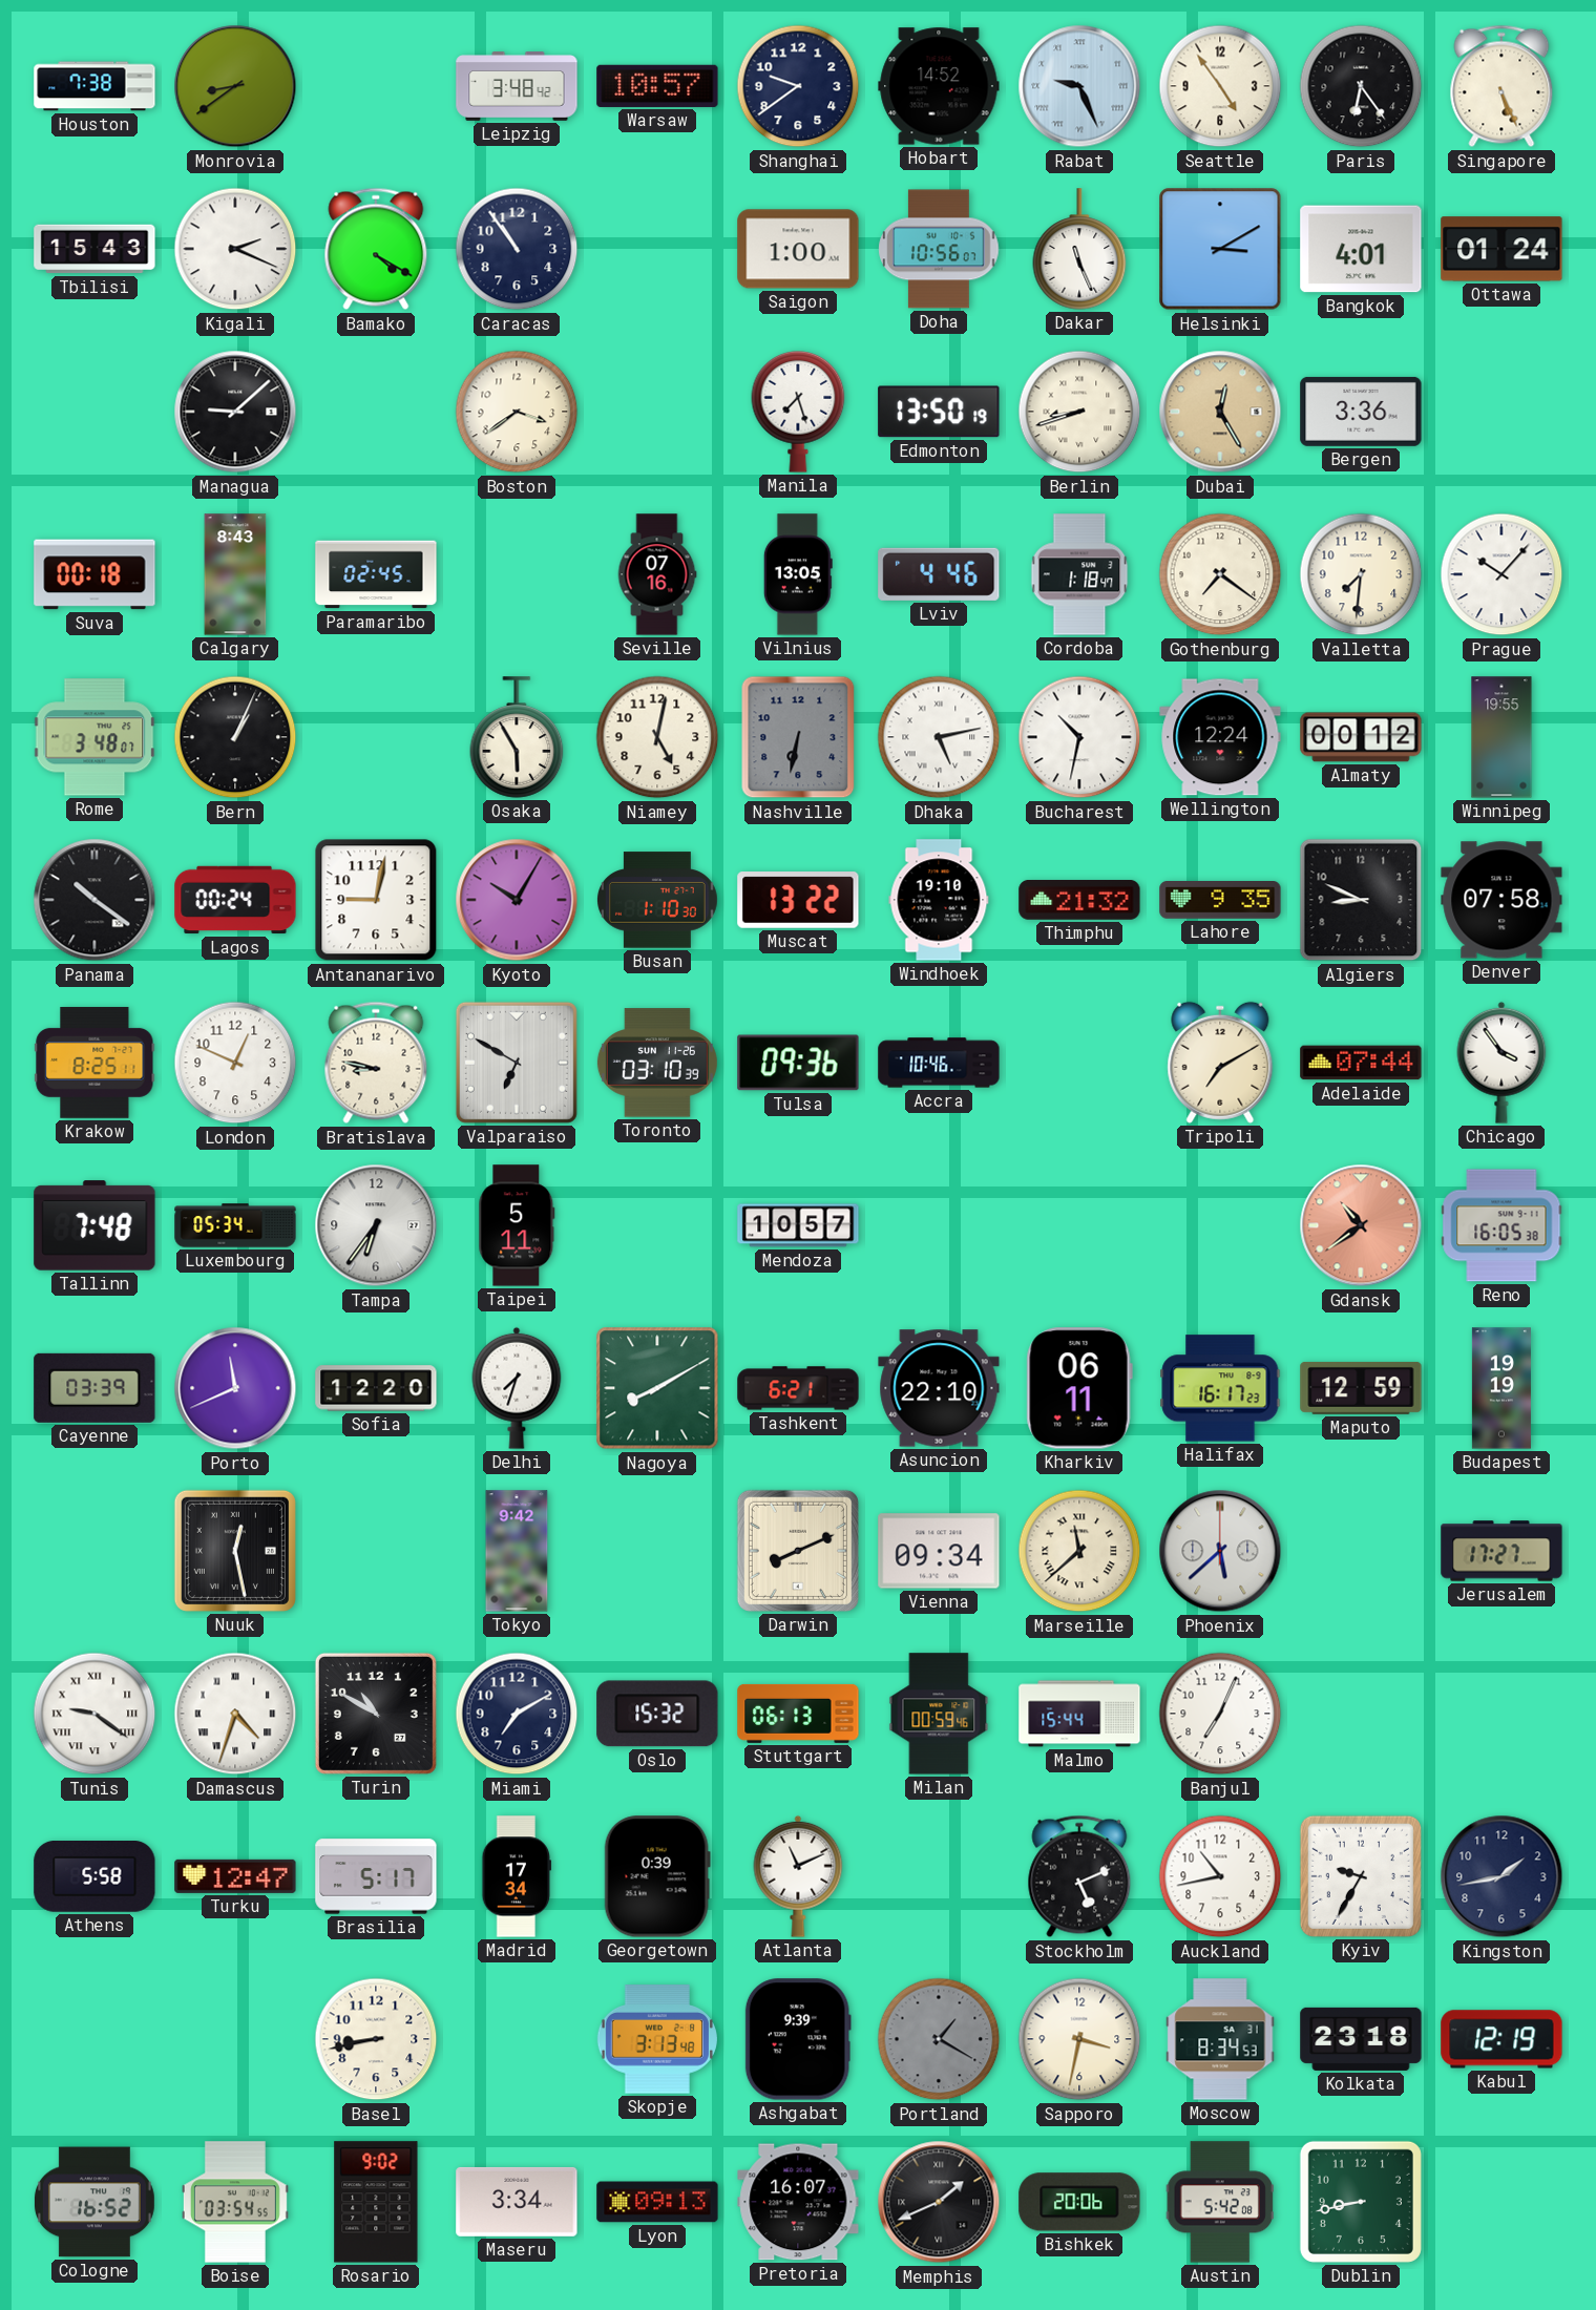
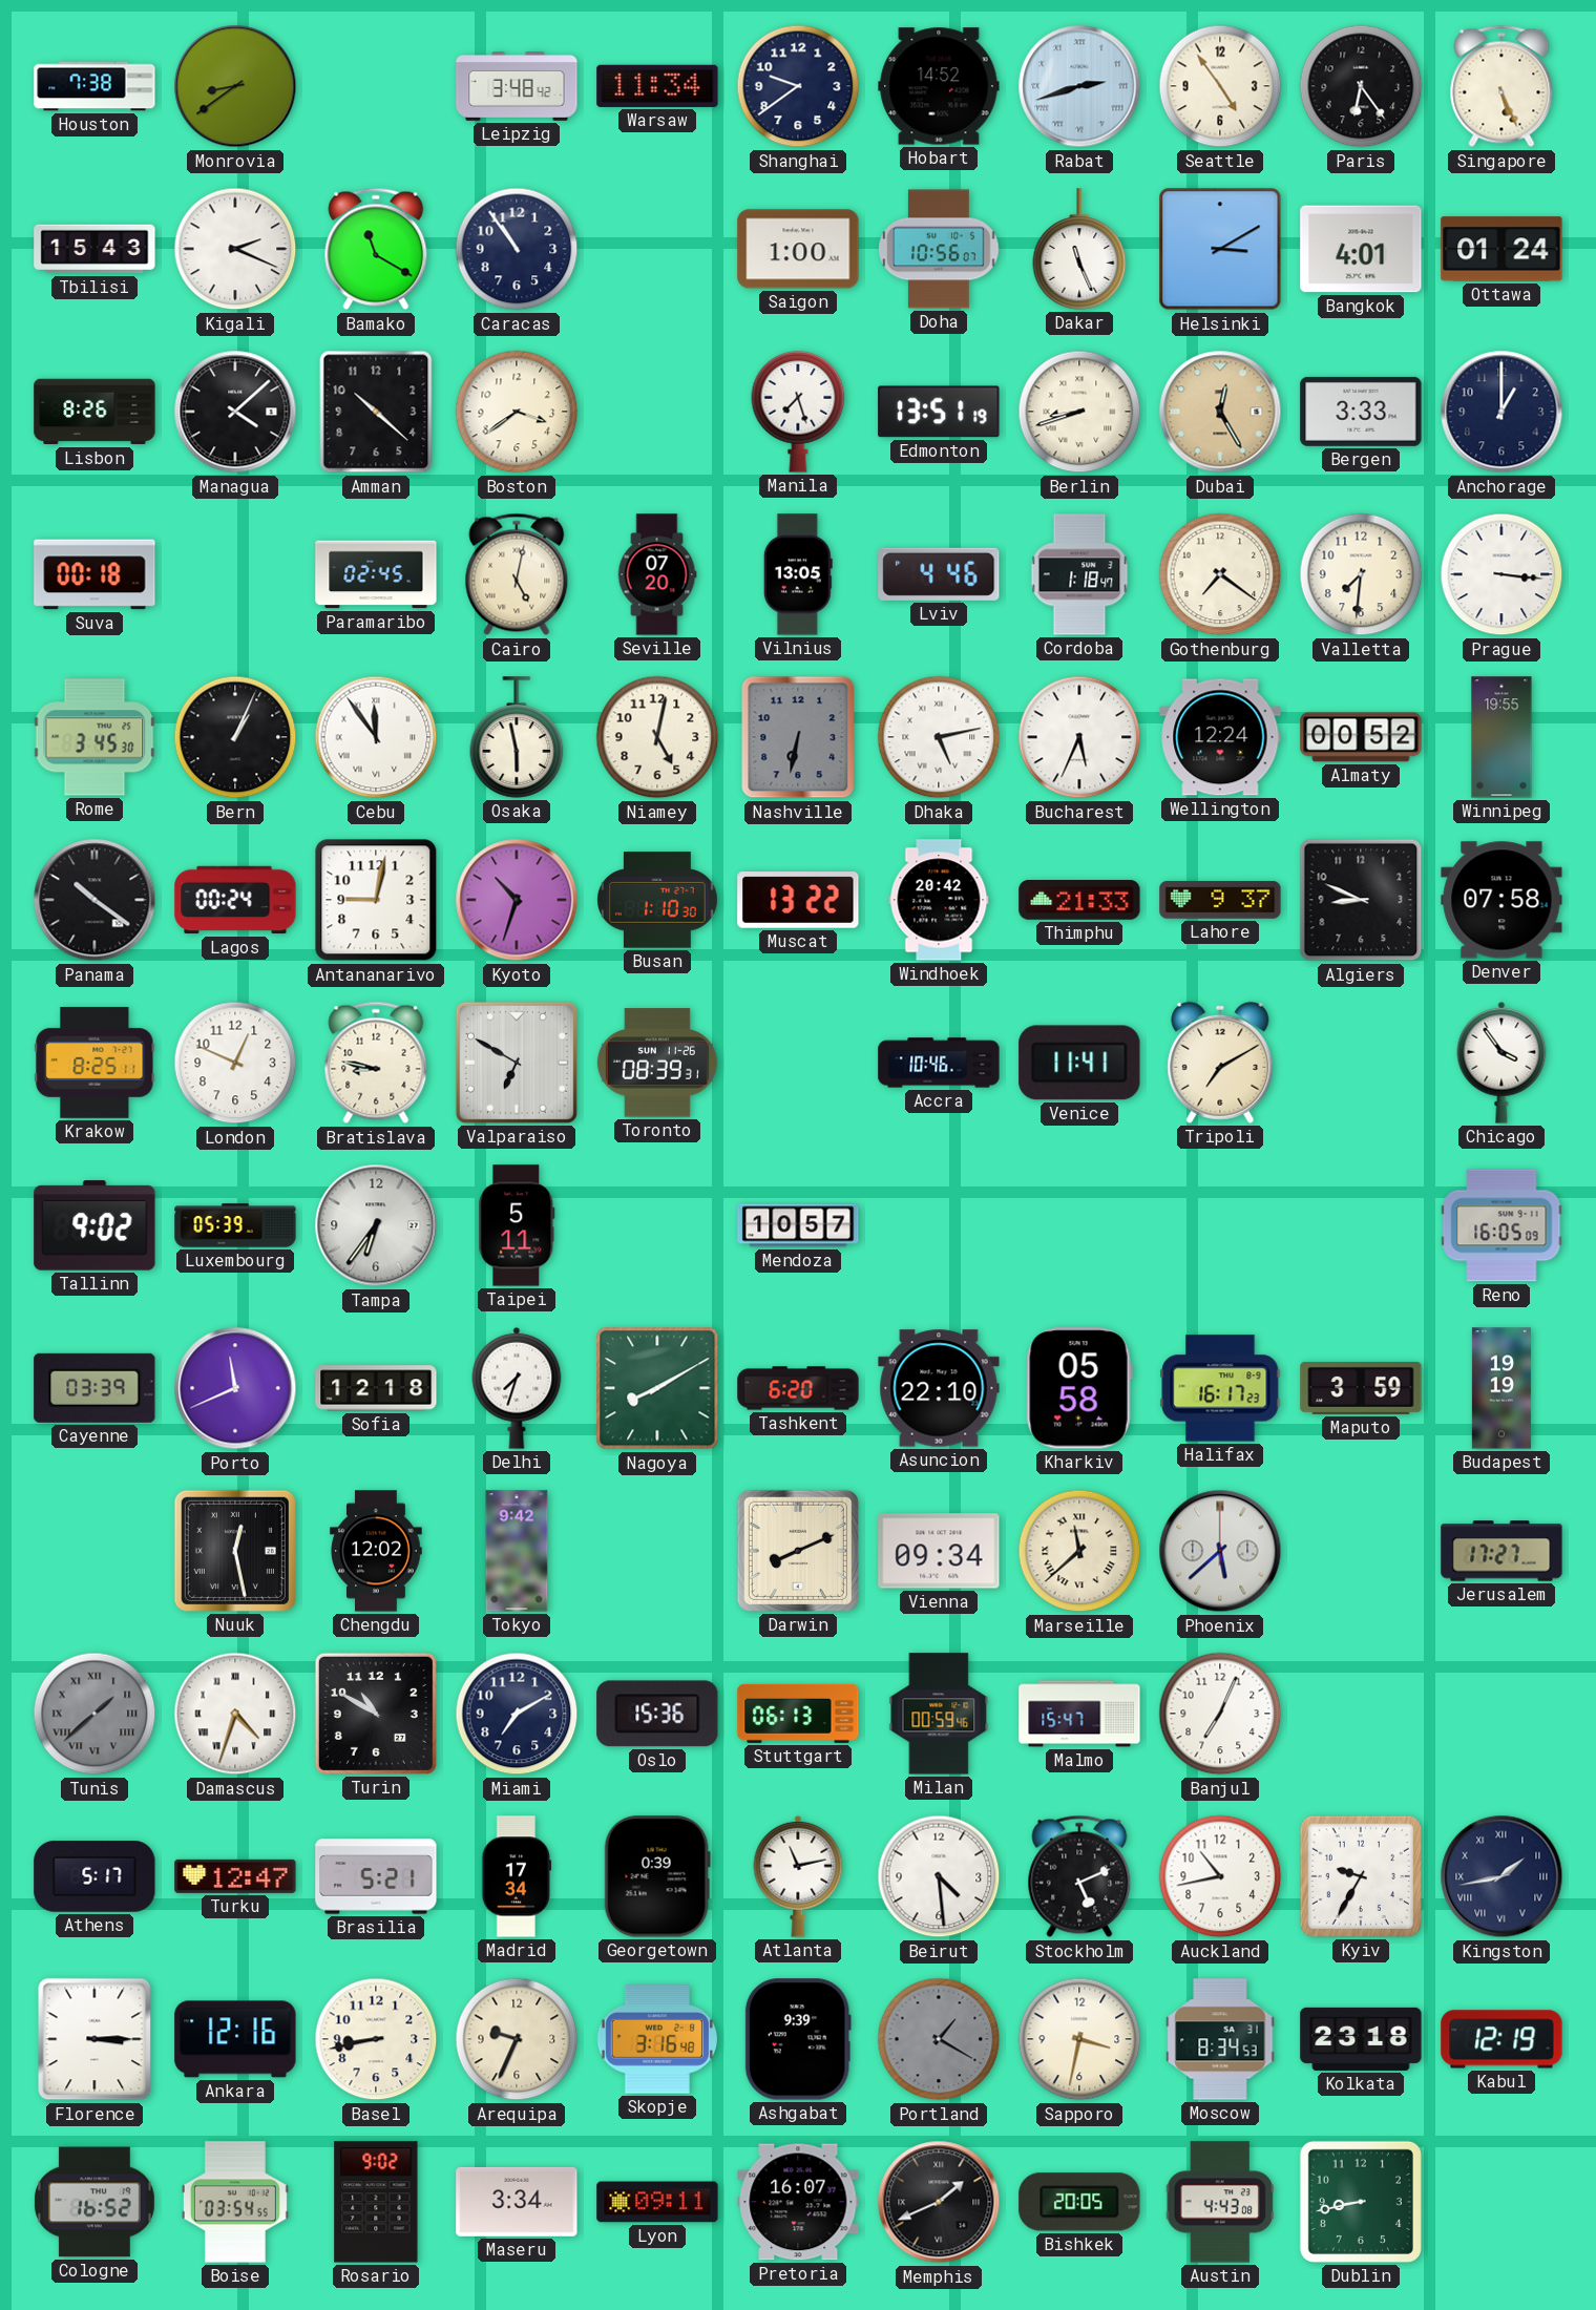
Warsaw: 10:57 -> 11:34
Rabat: 9:26 -> 2:42
Bamako: 4:20 -> 11:20
Lisbon: none -> 8:26
Managua: 9:08 -> 4:08
Amman: none -> 10:22
Edmonton: 13:50 -> 13:51
Bergen: 3:36 -> 3:33
Anchorage: none -> 1:00
Calgary: 8:43 -> none
Cairo: none -> 5:02
Seville: 07:16 -> 07:20
Prague: 10:07 -> 3:16
Rome: 3:48 -> 3:45
Cebu: none -> 11:54
Osaka: 5:55 -> 5:58
Bucharest: 10:32 -> 5:34
Almaty: 00:12 -> 00:52
Kyoto: 10:05 -> 10:33
Windhoek: 19:10 -> 20:42
Thimphu: 21:32 -> 21:33
Lahore: 9:35 -> 9:37
Toronto: 03:10 -> 08:39
Tulsa: 09:36 -> none
Venice: none -> 11:41
Adelaide: 07:44 -> none
Tallinn: 7:48 -> 9:02
Luxembourg: 05:34 -> 05:39
Gdansk: 10:39 -> none
Reno: 16:05:38 -> 16:05:09
Sofia: 12:20 -> 12:18
Tashkent: 6:21 -> 6:20
Kharkiv: 06:11 -> 05:58
Maputo: 12:59 -> 3:59
Chengdu: none -> 12:02
Tunis: 9:21 -> 1:38
Tunis dial: white -> grey
Oslo: 15:32 -> 15:36
Malmo: 15:44 -> 15:47
Athens: 5:58 -> 5:17
Brasilia: 5:17 -> 5:21
Atlanta: 11:11 -> 11:13
Beirut: none -> 4:29
Kingston numerals: Arabic -> Roman
Florence: none -> 3:15
Ankara: none -> 12:16
Arequipa: none -> 9:34
Skopje: 3:13 -> 3:16
Lyon: 09:13 -> 09:11
Bishkek: 20:06 -> 20:05
Austin: 5:42 -> 4:43
